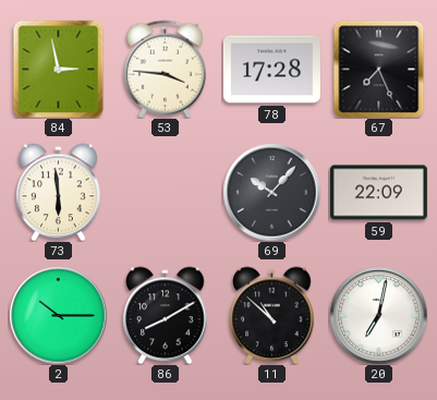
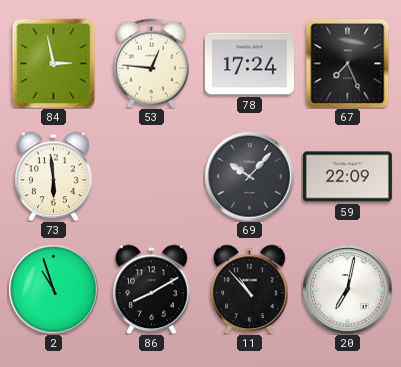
53: 3:46 -> 12:46
78: 17:28 -> 17:24
2: 10:15 -> 10:57
11: 10:52 -> 10:53
